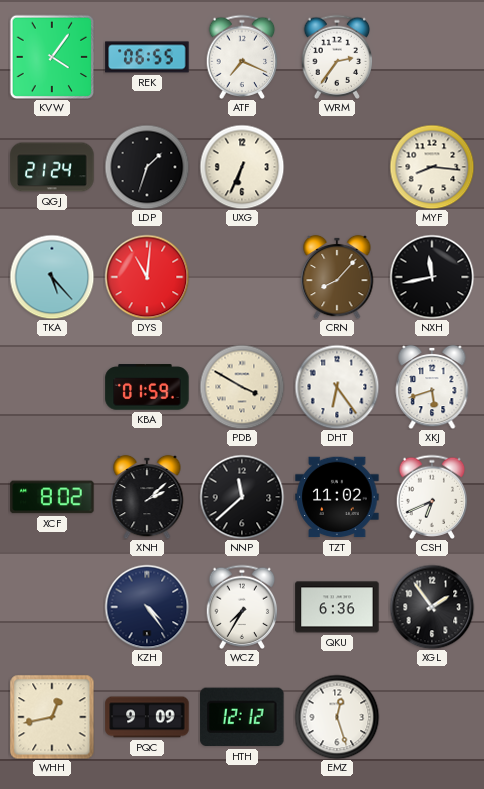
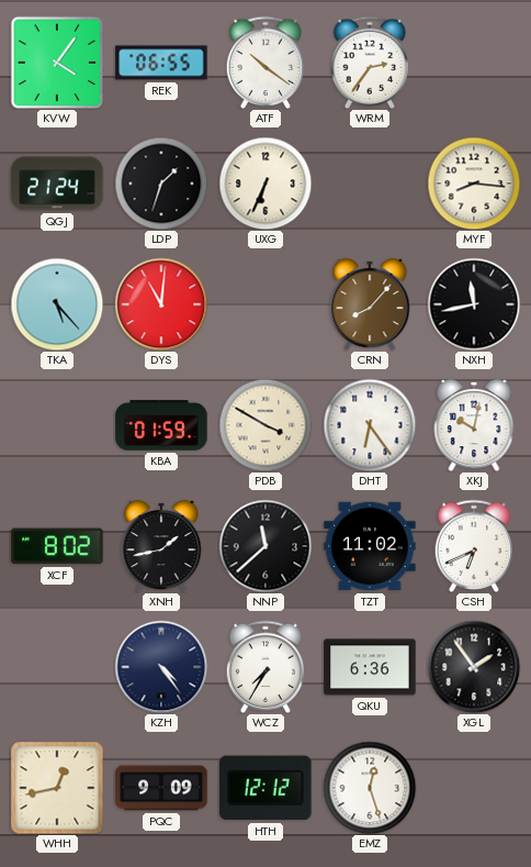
ATF: 7:19 -> 10:21
XKJ: 5:42 -> 10:02
XNH: 2:08 -> 1:43
